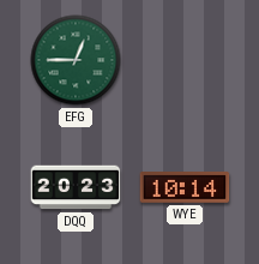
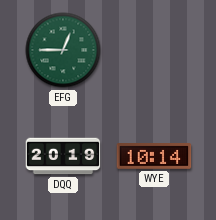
DQQ: 20:23 -> 20:19
